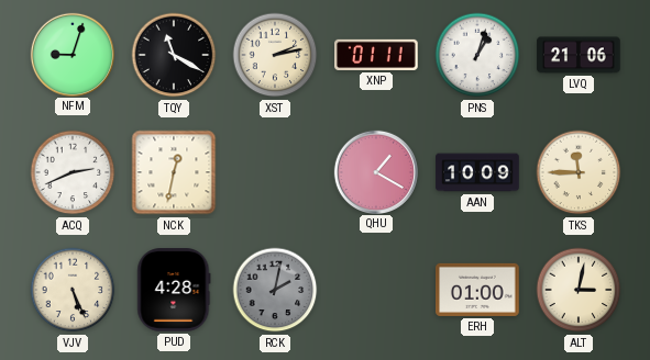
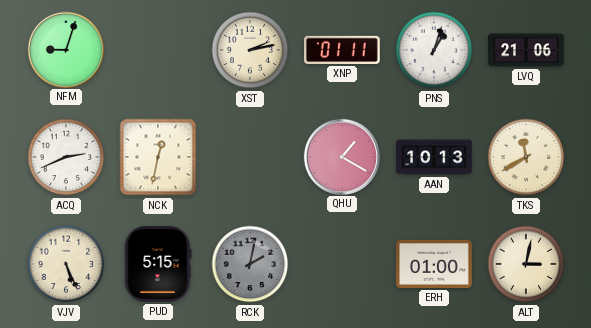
TQY: 11:20 -> none
AAN: 10:09 -> 10:13
TKS: 11:45 -> 11:40
PUD: 4:28 -> 5:15
